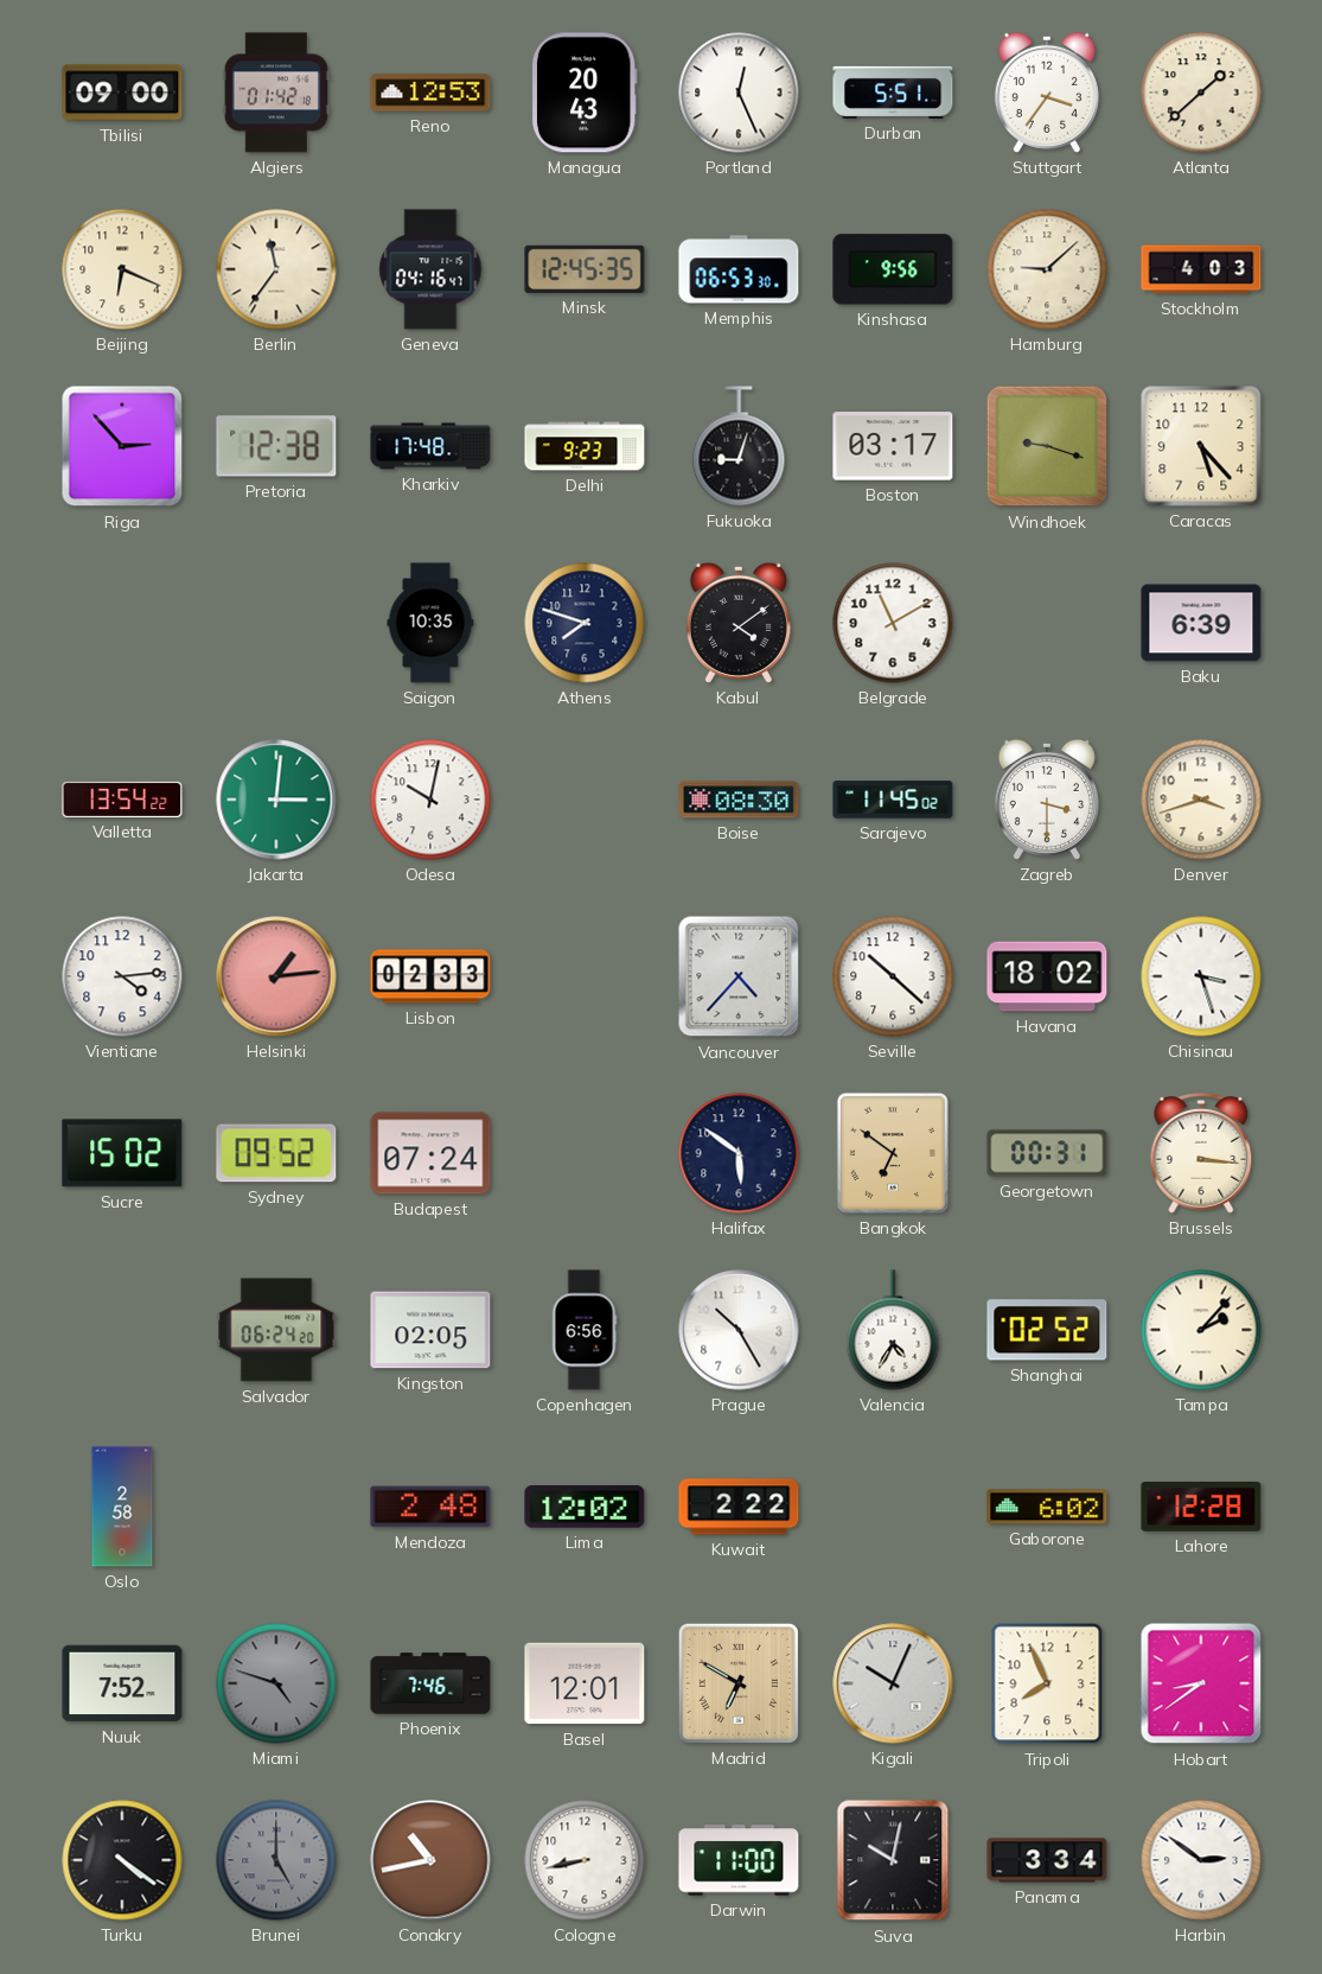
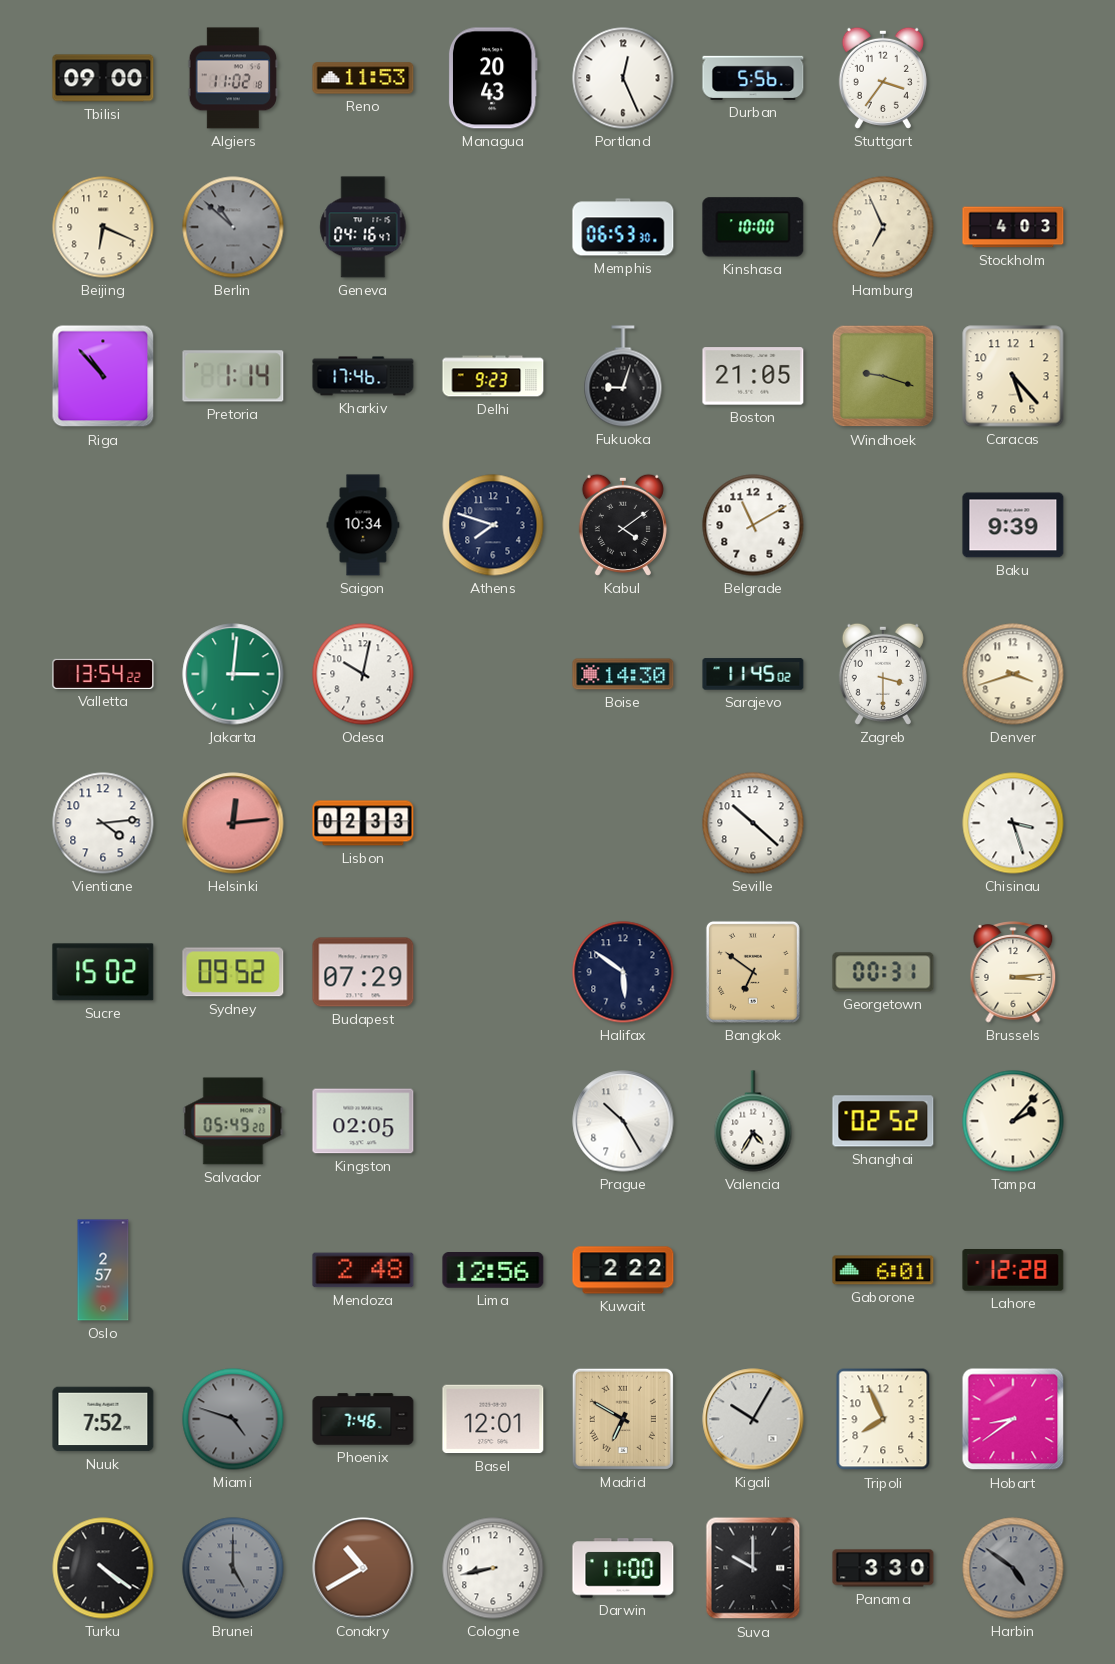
Algiers: 01:42 -> 11:02
Reno: 12:53 -> 11:53
Durban: 5:51 -> 5:56
Atlanta: 1:38 -> none
Berlin: 11:36 -> 10:52
Berlin dial: cream -> grey
Minsk: 12:45 -> none
Kinshasa: 9:56 -> 10:00
Hamburg: 9:08 -> 6:56
Riga: 2:53 -> 10:53
Pretoria: 12:38 -> 1:14
Kharkiv: 17:48 -> 17:46
Boston: 03:17 -> 21:05
Saigon: 10:35 -> 10:34
Baku: 6:39 -> 9:39
Boise: 08:30 -> 14:30
Helsinki: 1:14 -> 12:14
Vancouver: 4:37 -> none
Havana: 18:02 -> none
Budapest: 07:24 -> 07:29
Brussels: 3:16 -> 3:14
Salvador: 06:24 -> 05:49
Copenhagen: 6:56 -> none
Oslo: 2:58 -> 2:57
Lima: 12:02 -> 12:56
Gaborone: 6:02 -> 6:01
Kigali: 10:04 -> 10:05
Conakry: 10:43 -> 10:40
Suva: 10:02 -> 10:00
Panama: 3:34 -> 3:30
Harbin: 2:51 -> 4:51
Harbin dial: white -> grey
